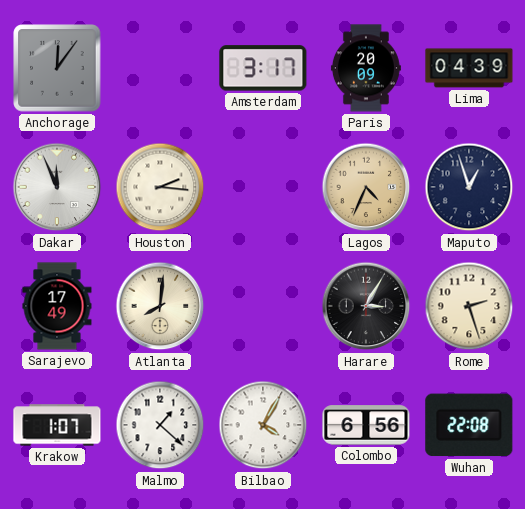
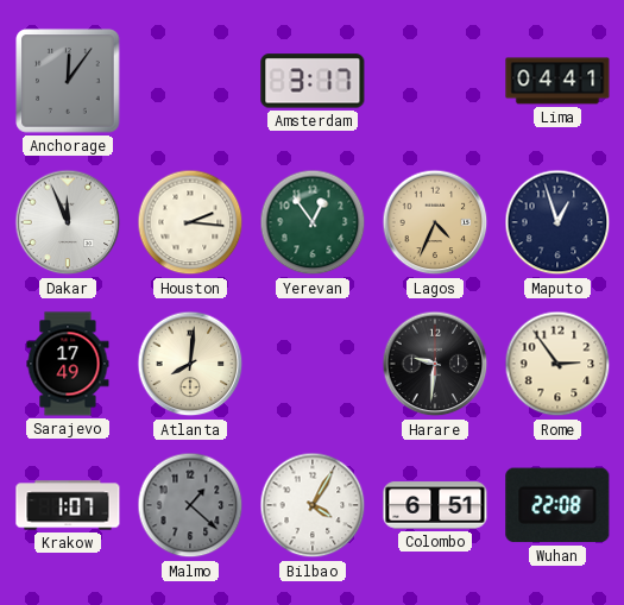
Paris: 20:09 -> none
Lima: 04:39 -> 04:41
Yerevan: none -> 12:54
Harare: 3:05 -> 9:31
Rome: 2:27 -> 2:54
Malmo dial: white -> grey
Colombo: 6:56 -> 6:51
